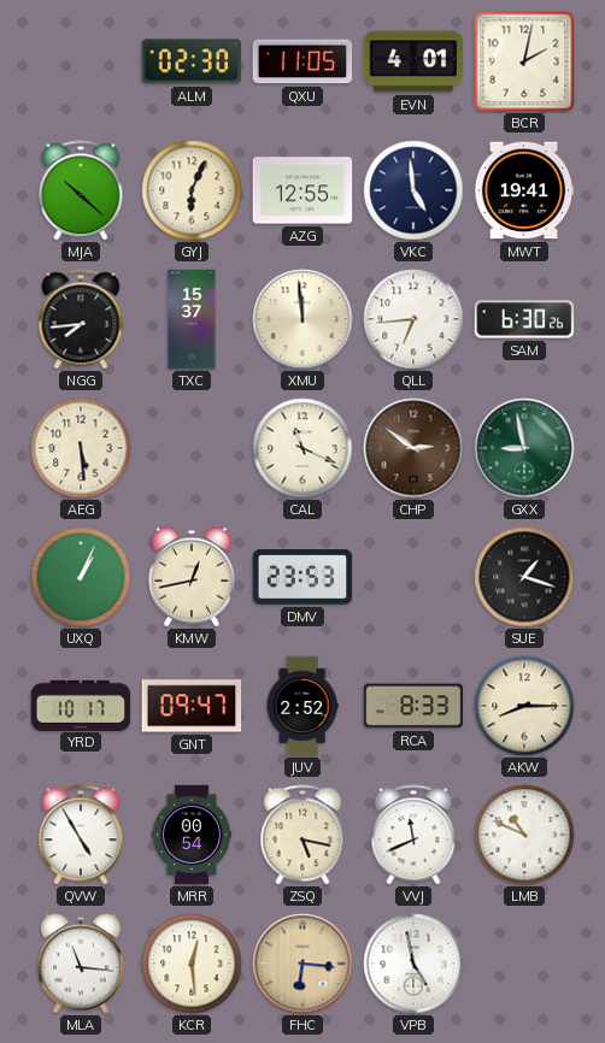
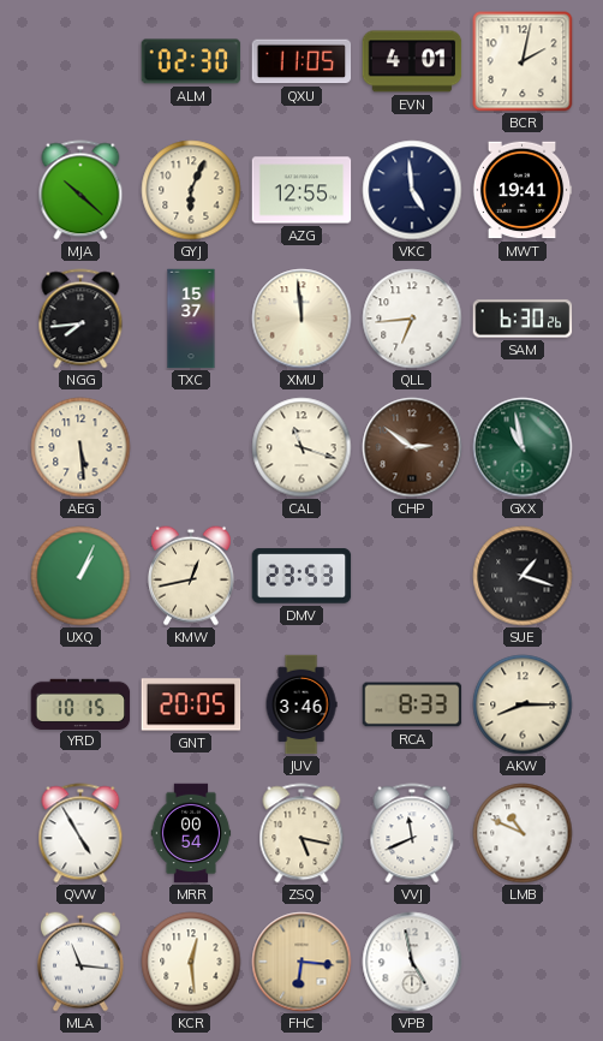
CAL: 11:19 -> 11:18
GXX: 8:58 -> 10:58
YRD: 10:17 -> 10:15
GNT: 09:47 -> 20:05
JUV: 2:52 -> 3:46
